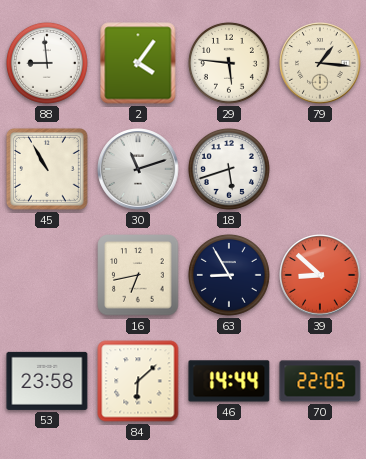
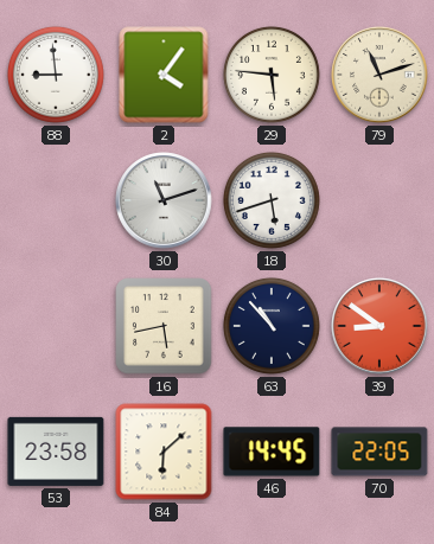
79: 1:16 -> 11:12
45: 10:55 -> none
16: 6:43 -> 5:43
63: 8:55 -> 10:53
39: 8:52 -> 8:51
46: 14:44 -> 14:45
